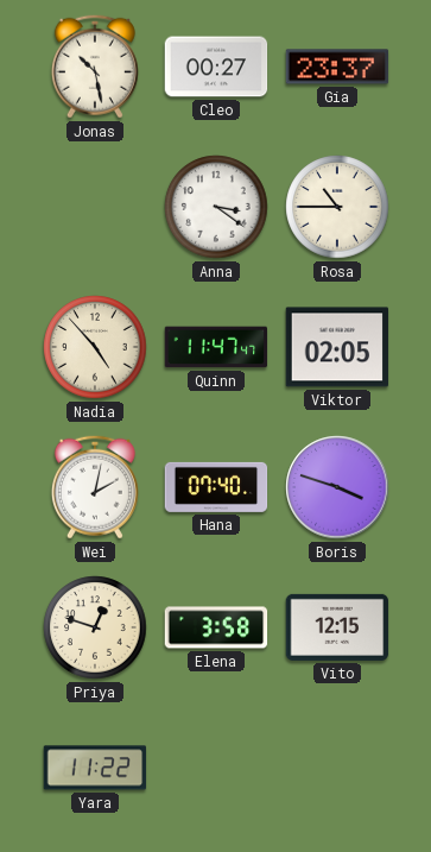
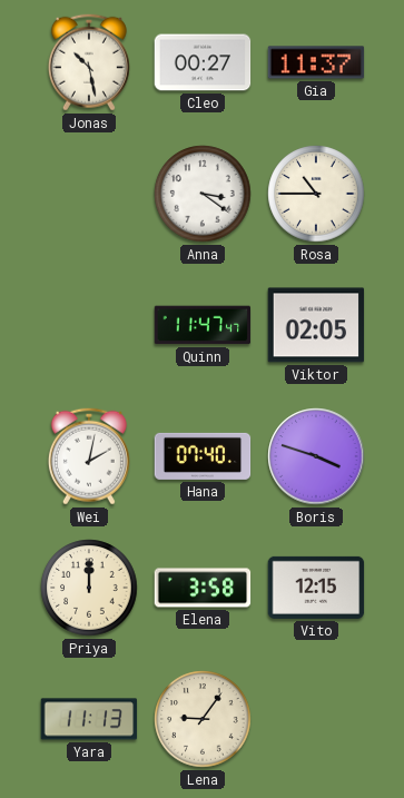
Gia: 23:37 -> 11:37
Nadia: 4:53 -> none
Priya: 12:48 -> 12:00
Yara: 11:22 -> 11:13
Lena: none -> 9:06
